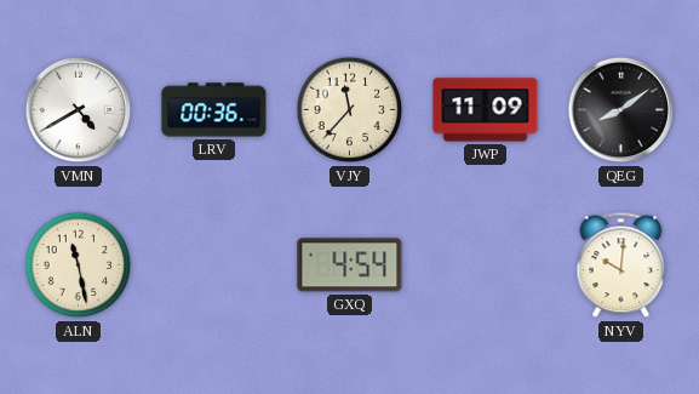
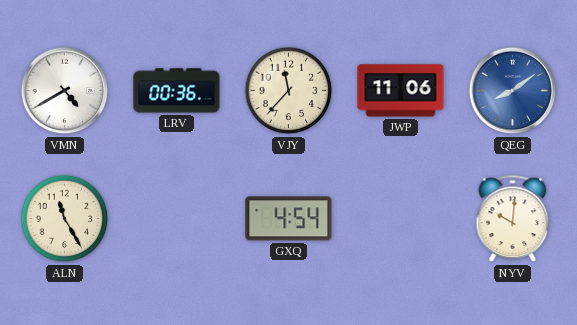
JWP: 11:09 -> 11:06
QEG dial: black -> blue
ALN: 11:28 -> 11:25
